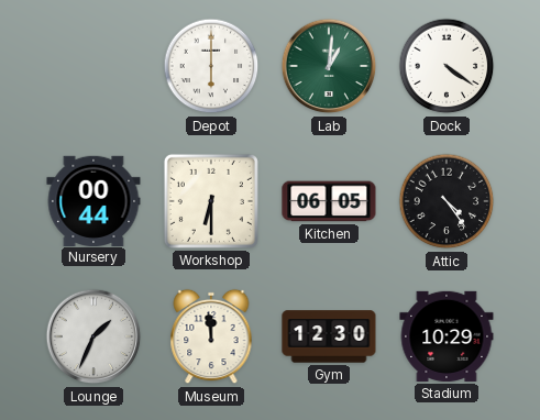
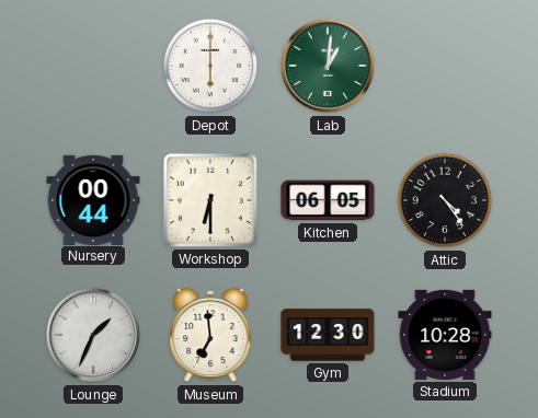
Dock: 4:21 -> none
Museum: 11:59 -> 6:59
Stadium: 10:29 -> 10:28
